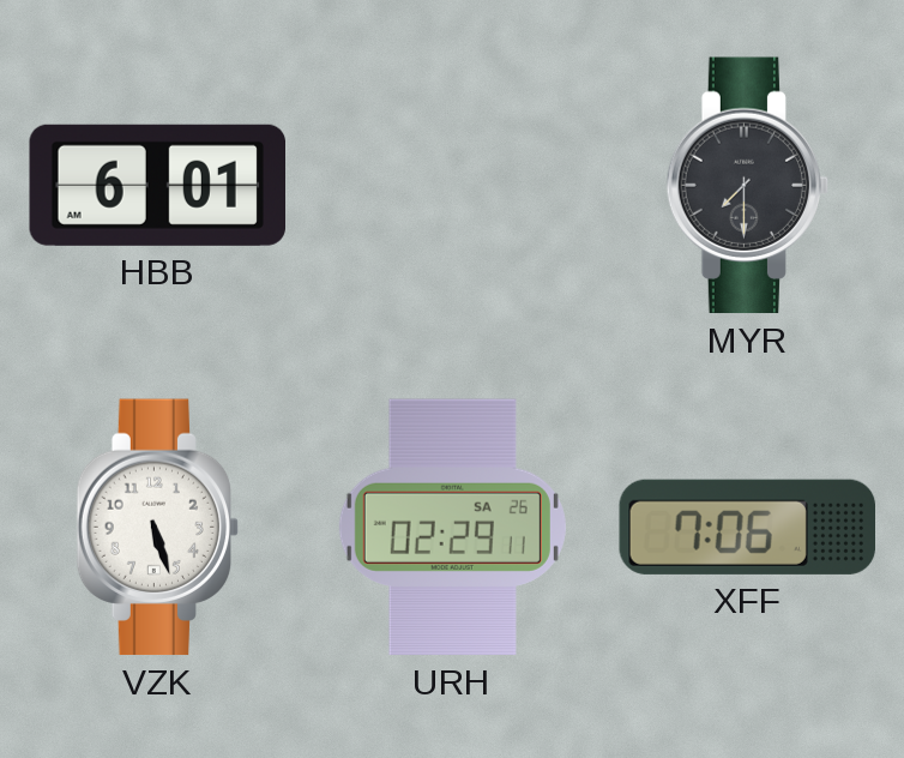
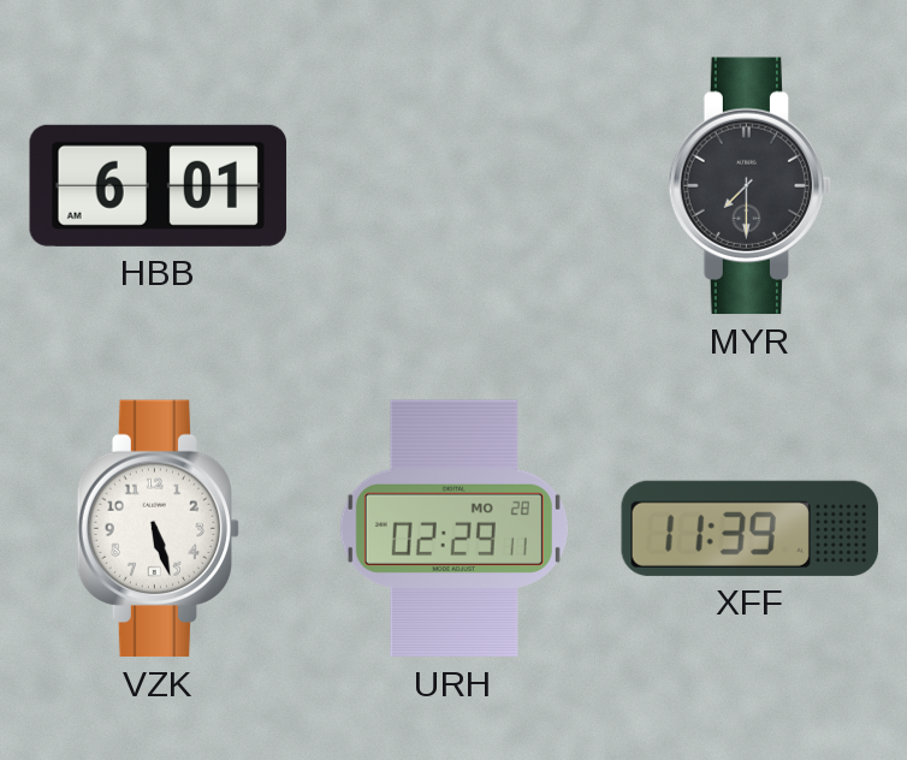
URH date: SA 26 -> MO 28
XFF: 7:06 -> 11:39
